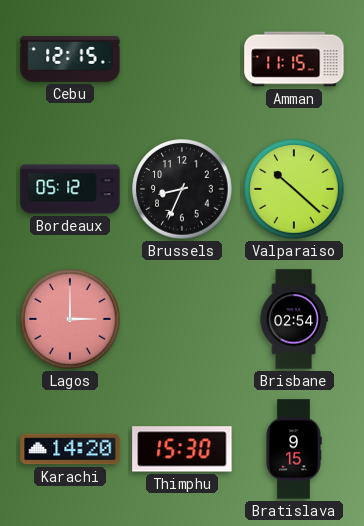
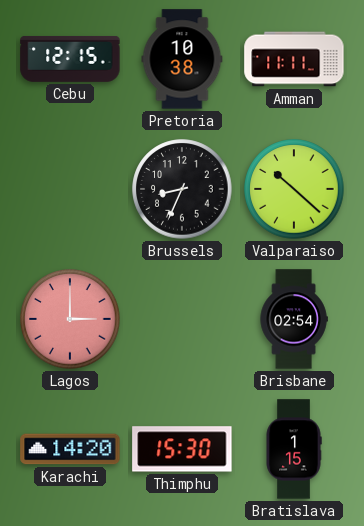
Pretoria: none -> 10:38
Amman: 11:15 -> 11:11
Bordeaux: 05:12 -> none
Bratislava: 9:15 -> 1:15
